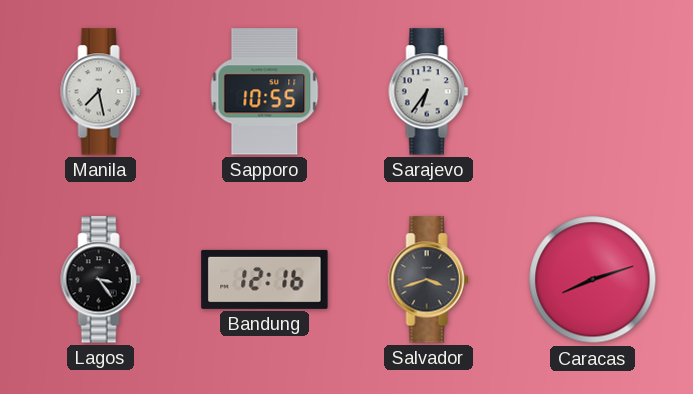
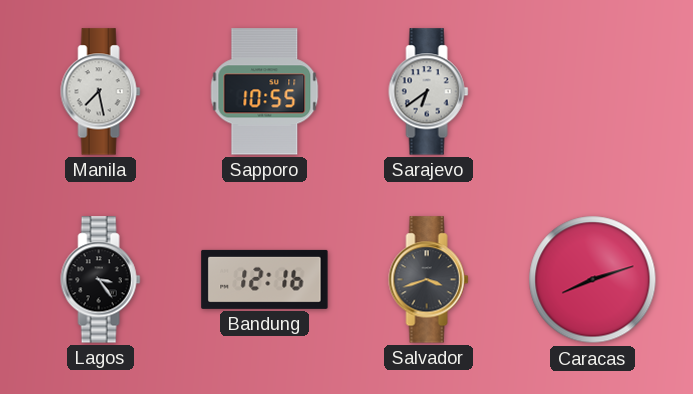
Sarajevo: 6:36 -> 6:39
